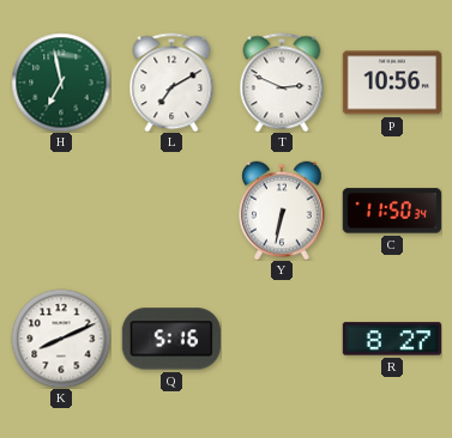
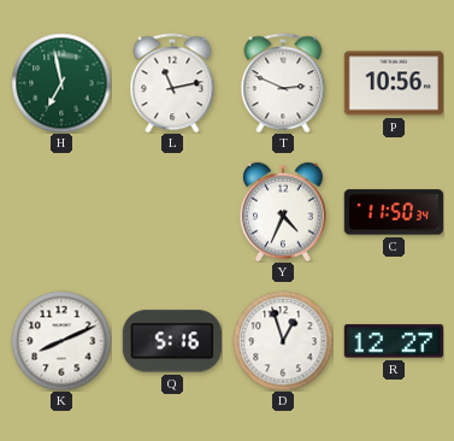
L: 7:10 -> 11:13
Y: 6:32 -> 4:34
D: none -> 12:57
R: 8:27 -> 12:27
